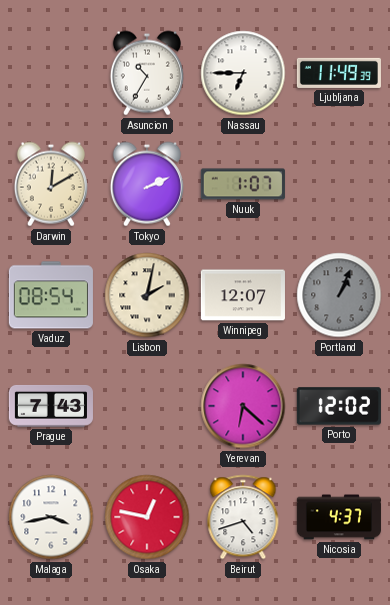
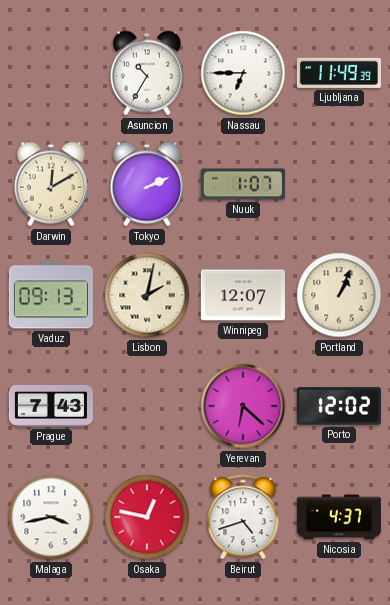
Vaduz: 08:54 -> 09:13
Portland dial: grey -> cream
